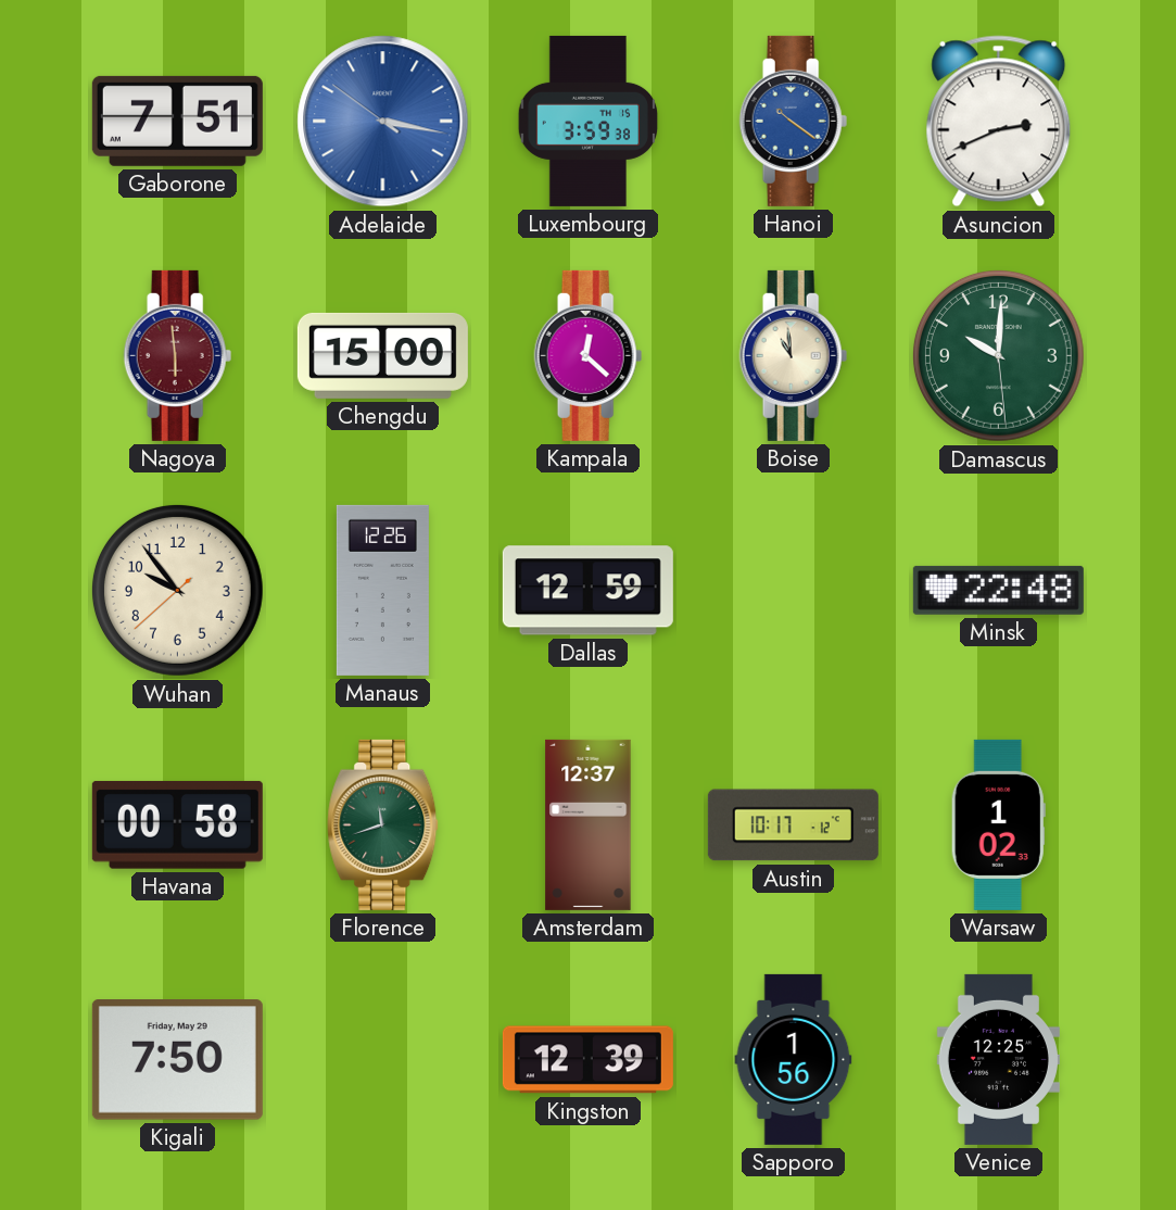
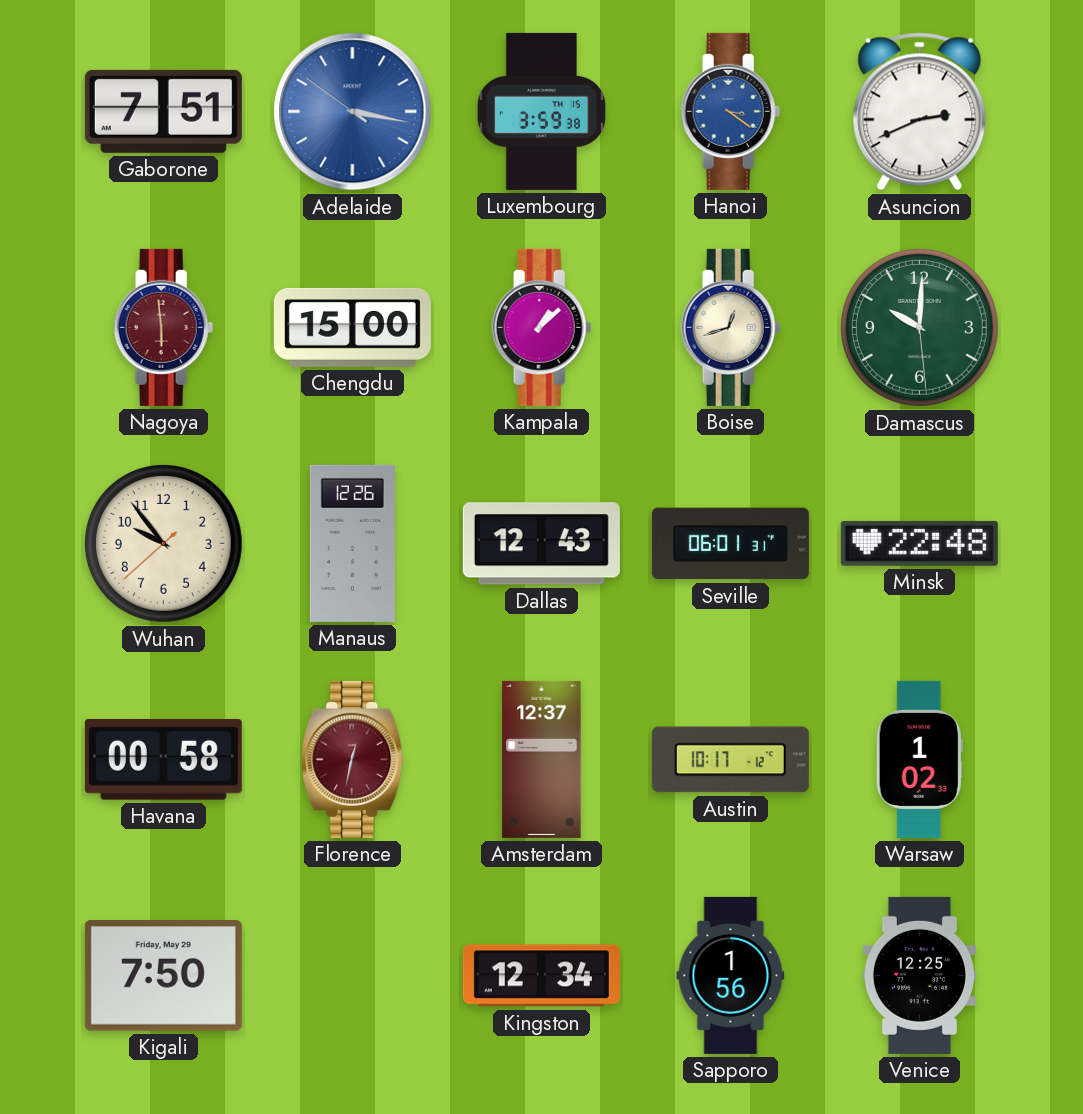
Hanoi: 10:21 -> 3:21
Kampala: 12:22 -> 1:08
Boise: 10:59 -> 12:42
Dallas: 12:59 -> 12:43
Seville: none -> 06:01
Florence: 11:42 -> 12:32
Florence dial: green -> burgundy
Kingston: 12:39 -> 12:34
